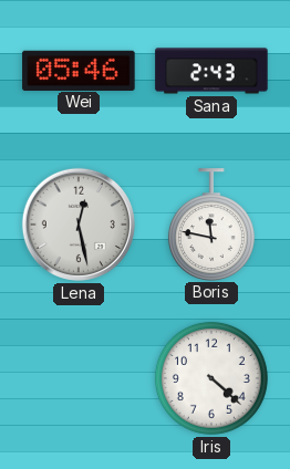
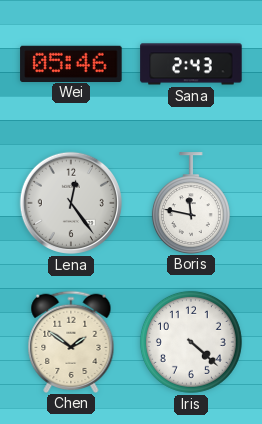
Lena: 12:28 -> 12:24
Chen: none -> 1:51
